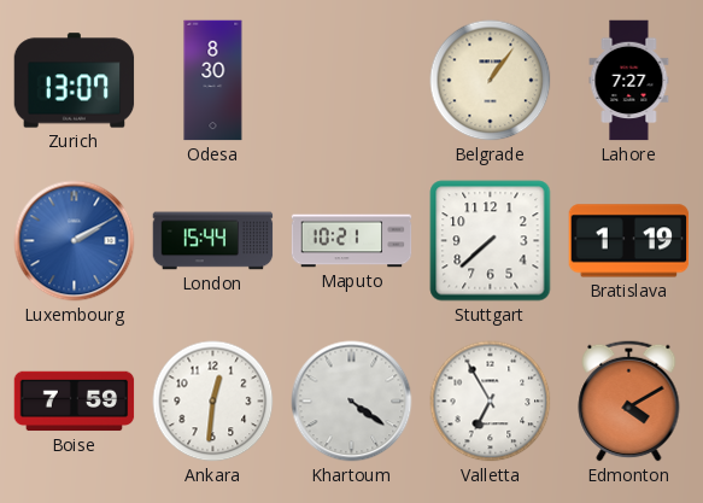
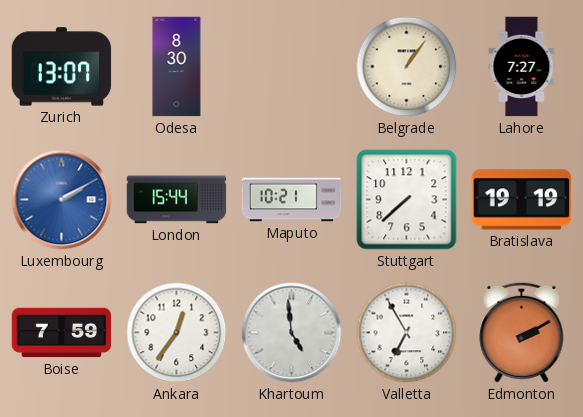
Bratislava: 1:19 -> 19:19
Ankara: 12:31 -> 12:36
Khartoum: 4:21 -> 4:59
Edmonton: 4:10 -> 2:10
